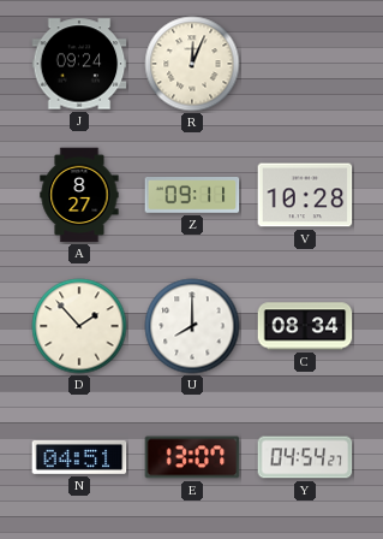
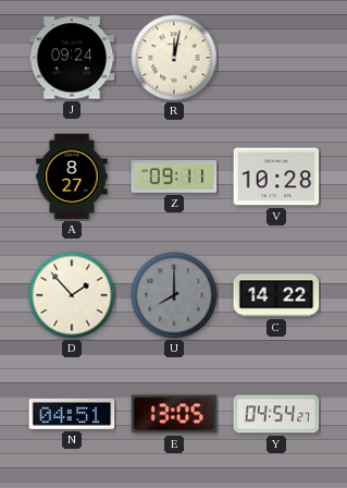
R: 12:04 -> 12:02
U dial: white -> grey
C: 08:34 -> 14:22
E: 13:07 -> 13:05
